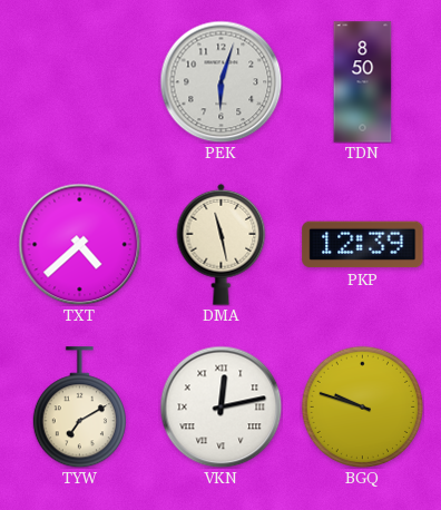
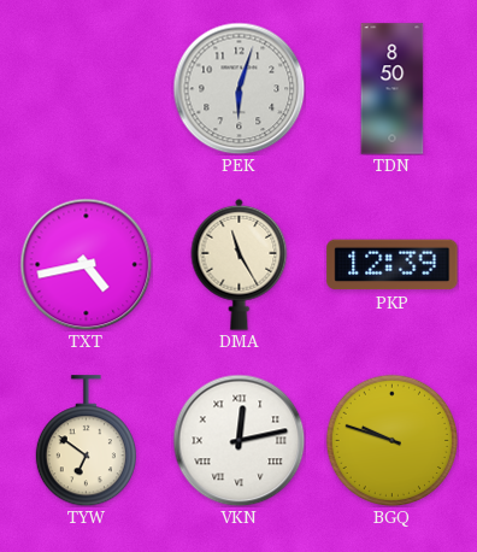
TXT: 4:38 -> 4:43
DMA: 11:28 -> 11:25
TYW: 7:10 -> 6:51
